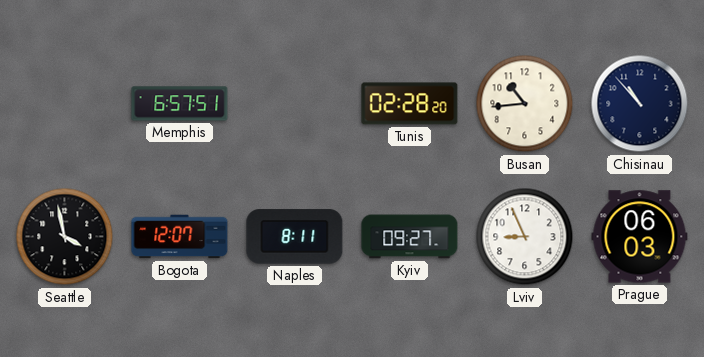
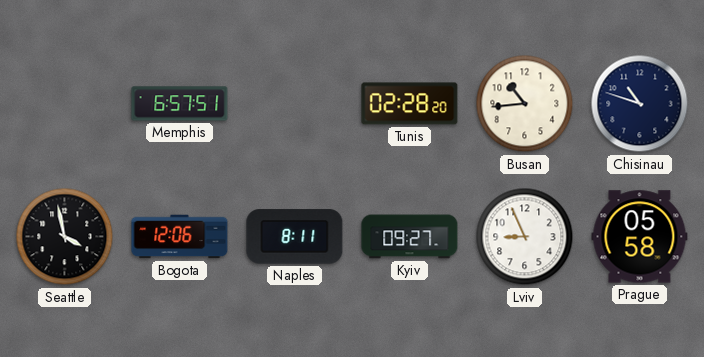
Chisinau: 10:53 -> 10:48
Bogota: 12:07 -> 12:06
Prague: 06:03 -> 05:58
